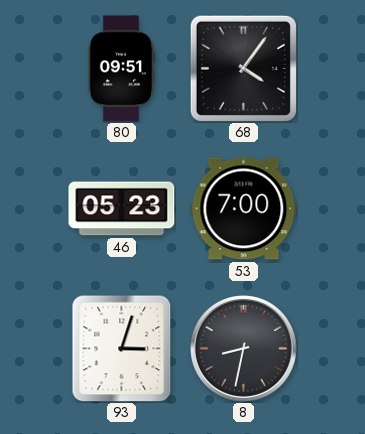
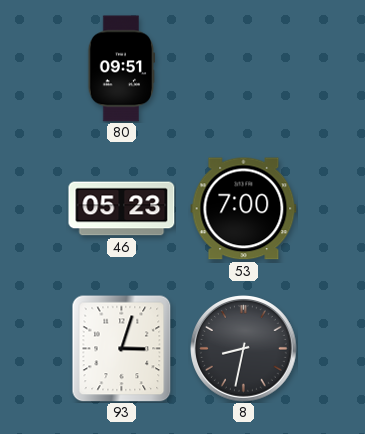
68: 4:06 -> none
